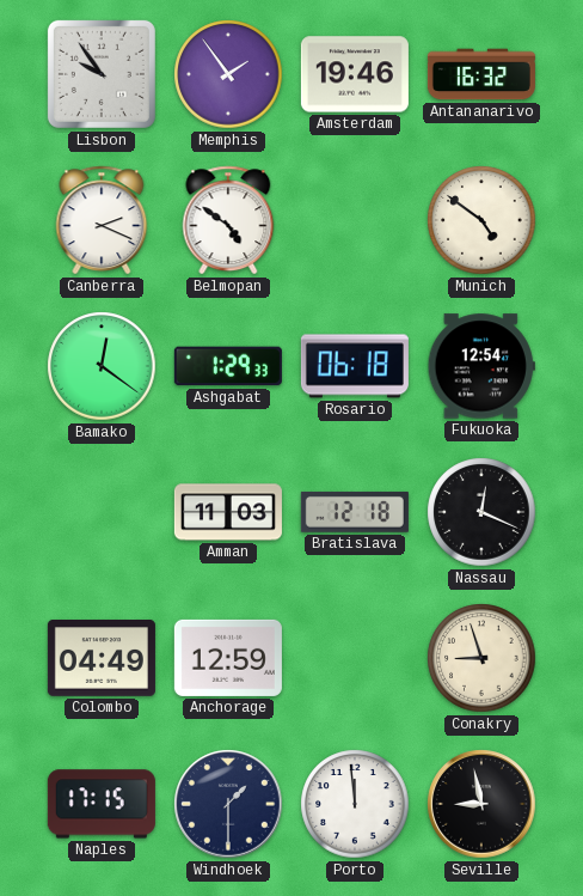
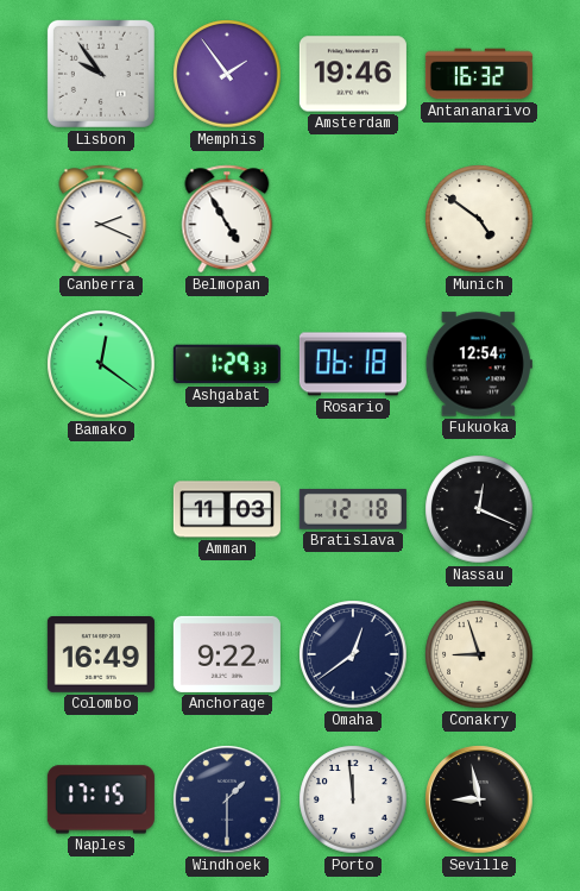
Belmopan: 4:51 -> 4:55
Colombo: 04:49 -> 16:49
Anchorage: 12:59 -> 9:22
Omaha: none -> 12:39
